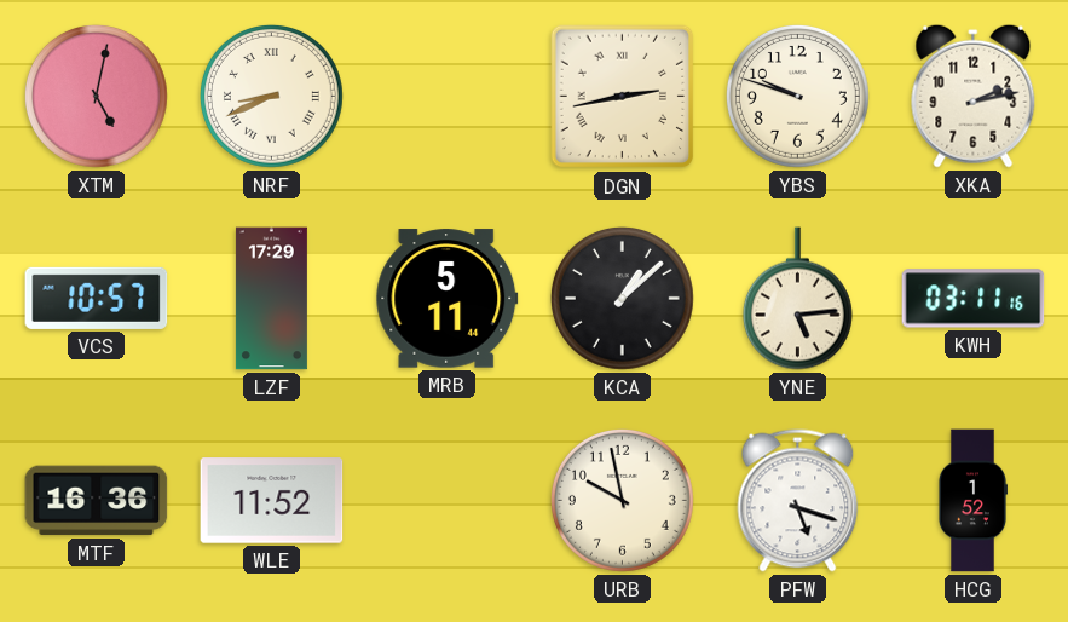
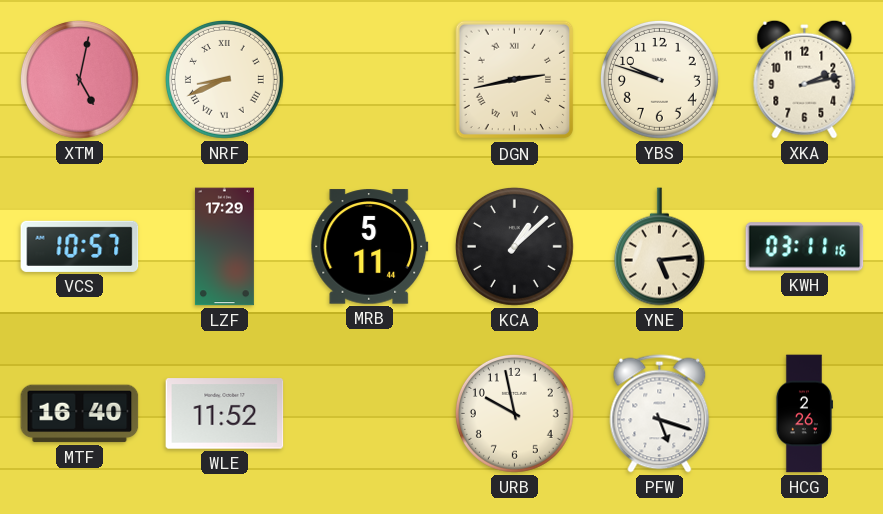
MTF: 16:36 -> 16:40
HCG: 1:52 -> 2:26
